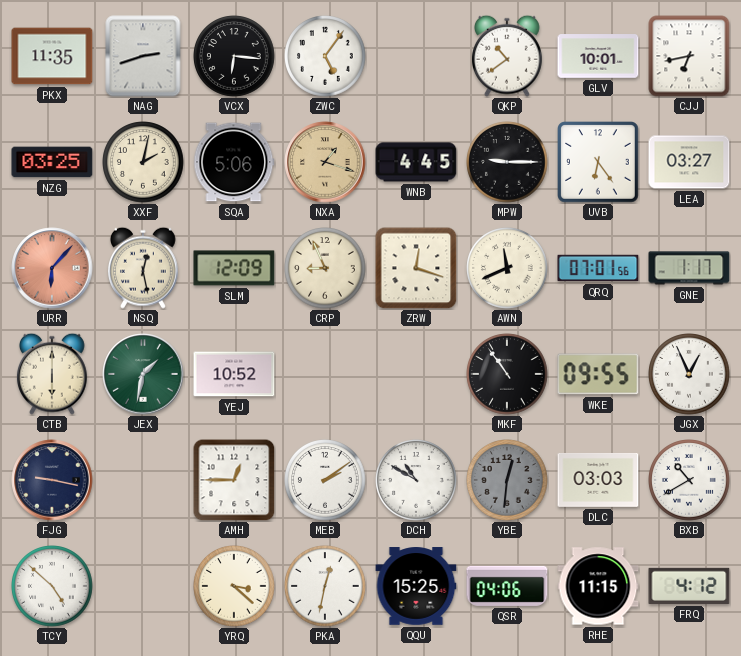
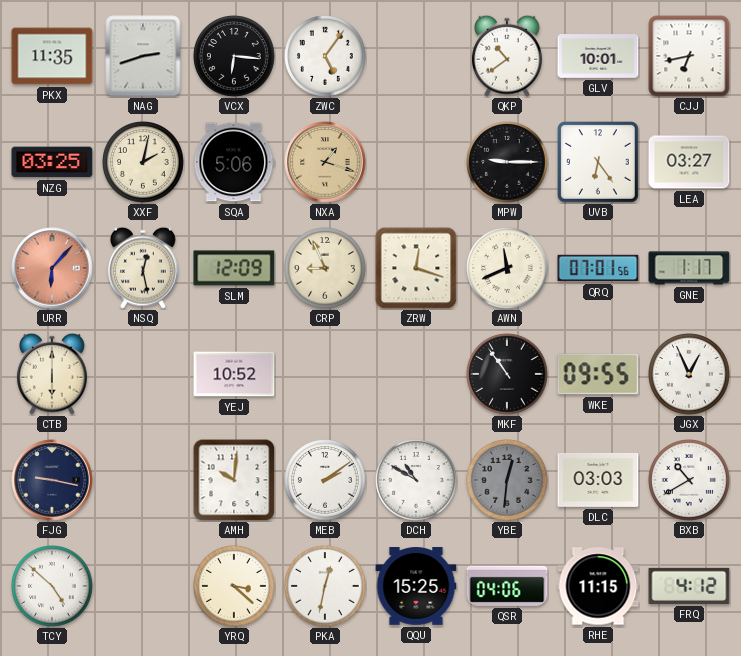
WNB: 4:45 -> none
JEX: 1:32 -> none
AMH: 12:45 -> 10:01
